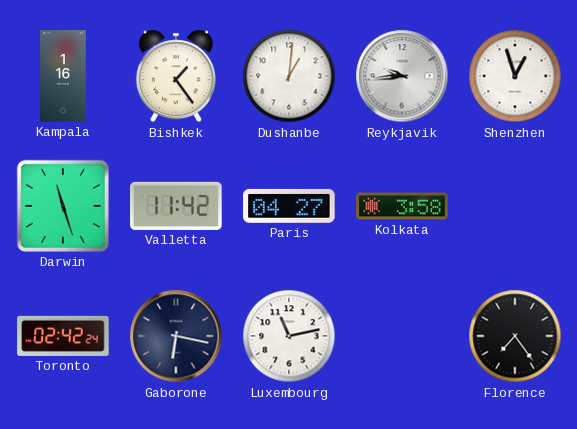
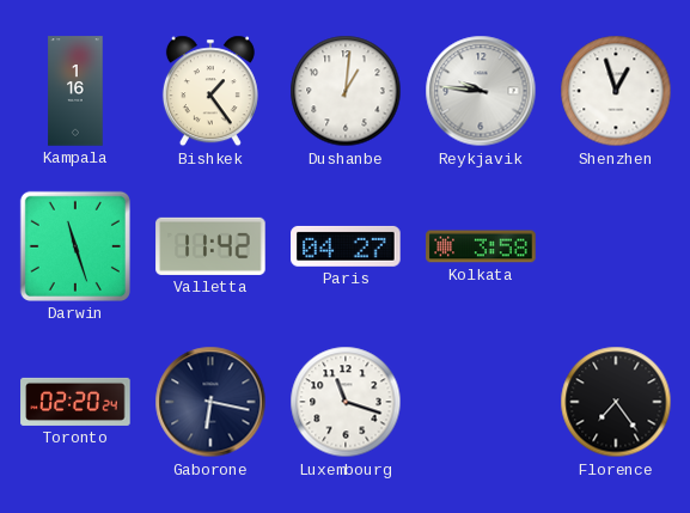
Reykjavik: 9:44 -> 9:46
Toronto: 02:42 -> 02:20
Luxembourg: 11:13 -> 11:18
